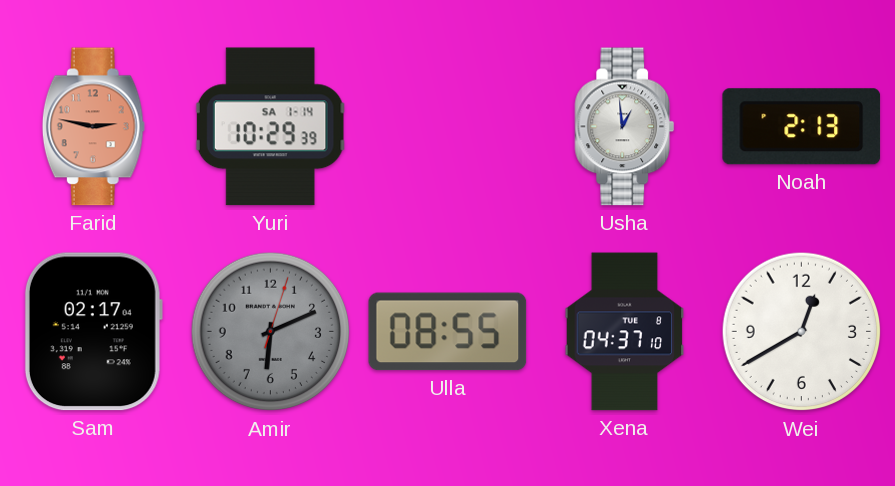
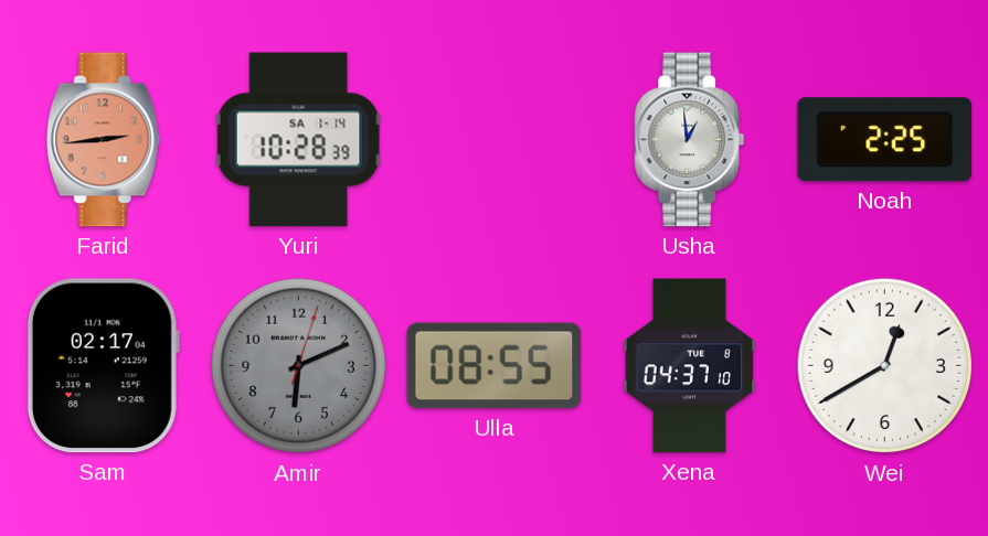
Farid: 2:47 -> 2:44
Yuri: 10:29 -> 10:28
Noah: 2:13 -> 2:25
